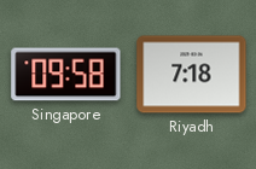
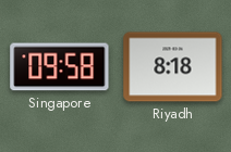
Riyadh: 7:18 -> 8:18
